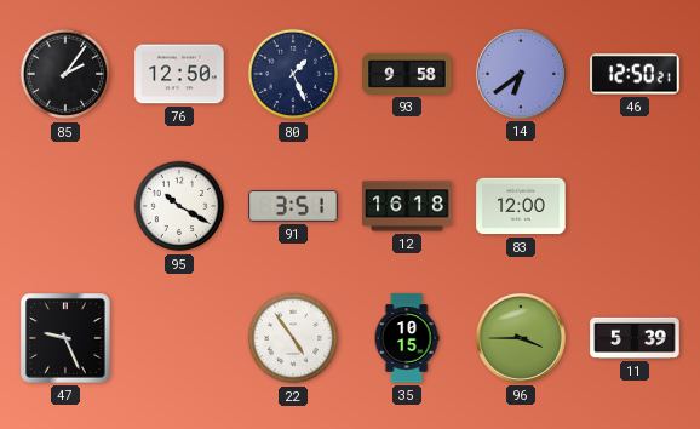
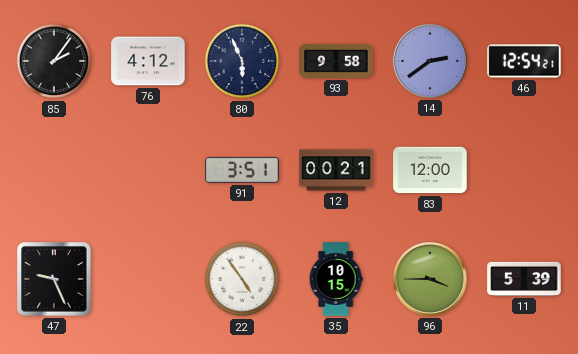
76: 12:50 -> 4:12
80: 1:26 -> 5:56
14: 6:39 -> 2:39
46: 12:50 -> 12:54
95: 10:20 -> none
12: 16:18 -> 00:21
